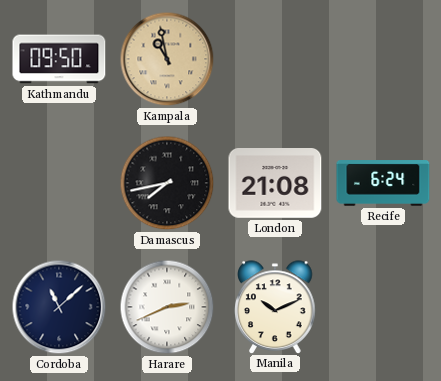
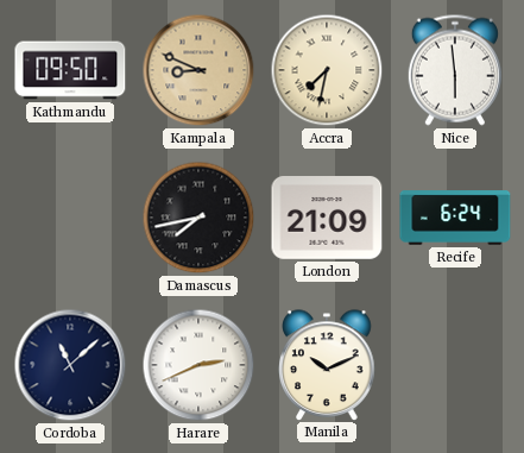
Kampala: 10:58 -> 8:49
Accra: none -> 7:32
Nice: none -> 5:59
London: 21:08 -> 21:09
